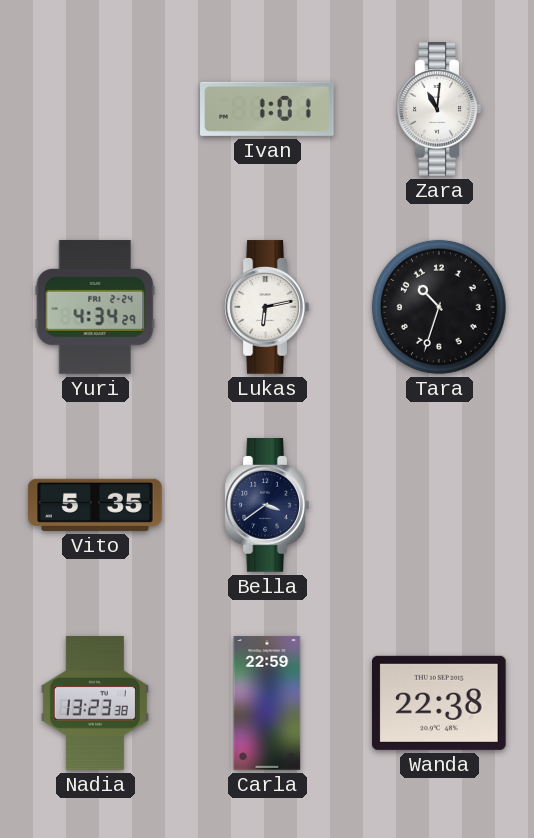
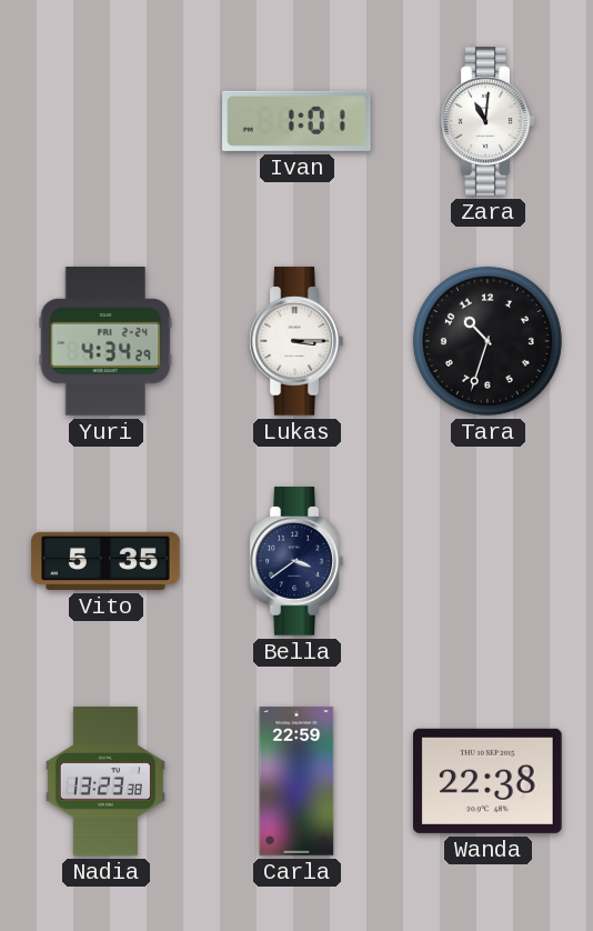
Lukas: 6:13 -> 3:15
